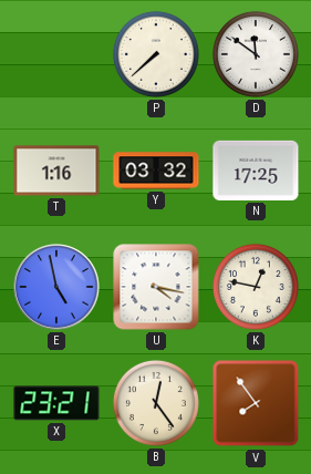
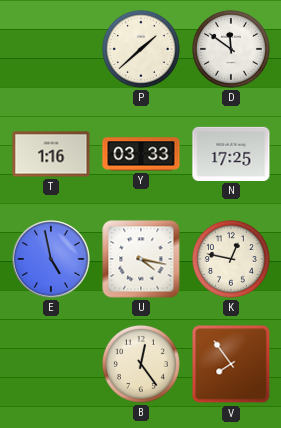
P: 7:38 -> 1:38
Y: 03:32 -> 03:33
X: 23:21 -> none
